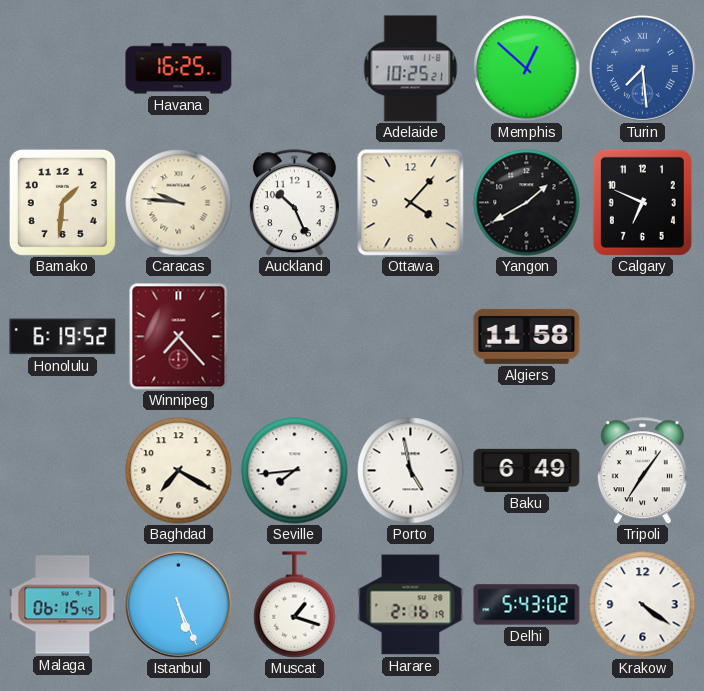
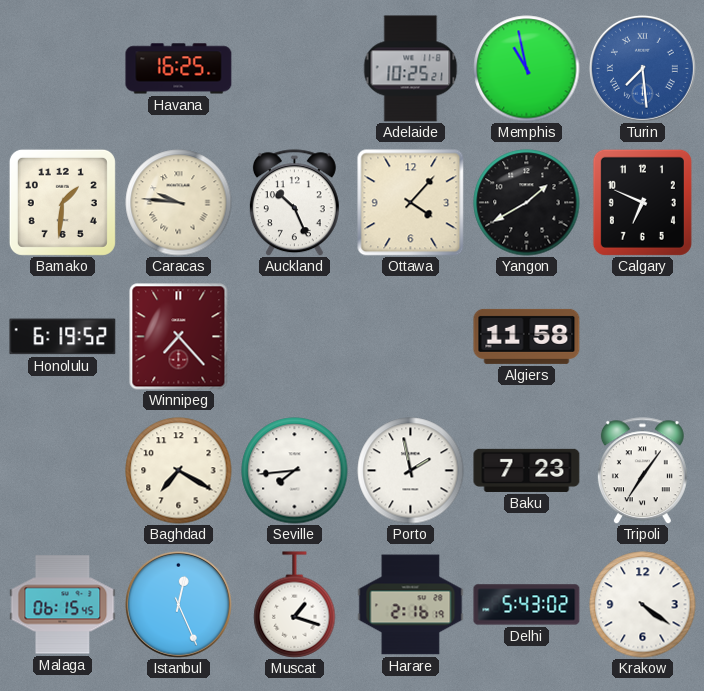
Memphis: 12:52 -> 10:58
Porto: 4:58 -> 1:58
Baku: 6:49 -> 7:23
Istanbul: 5:26 -> 12:26
